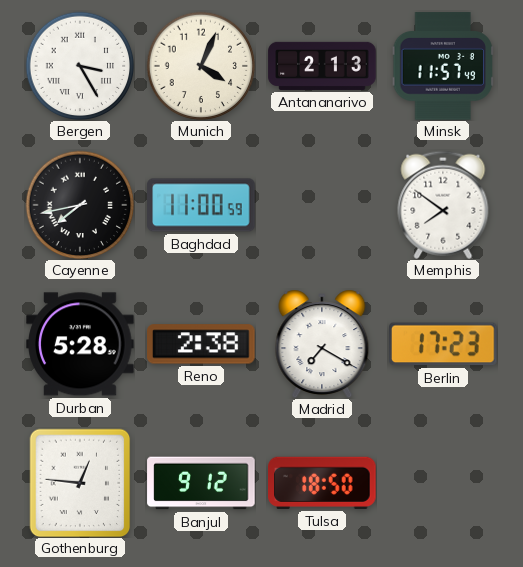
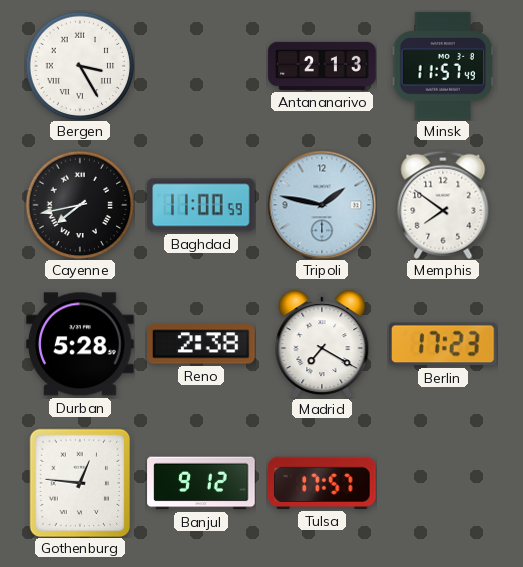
Munich: 4:04 -> none
Tripoli: none -> 1:47
Tulsa: 18:50 -> 17:57
